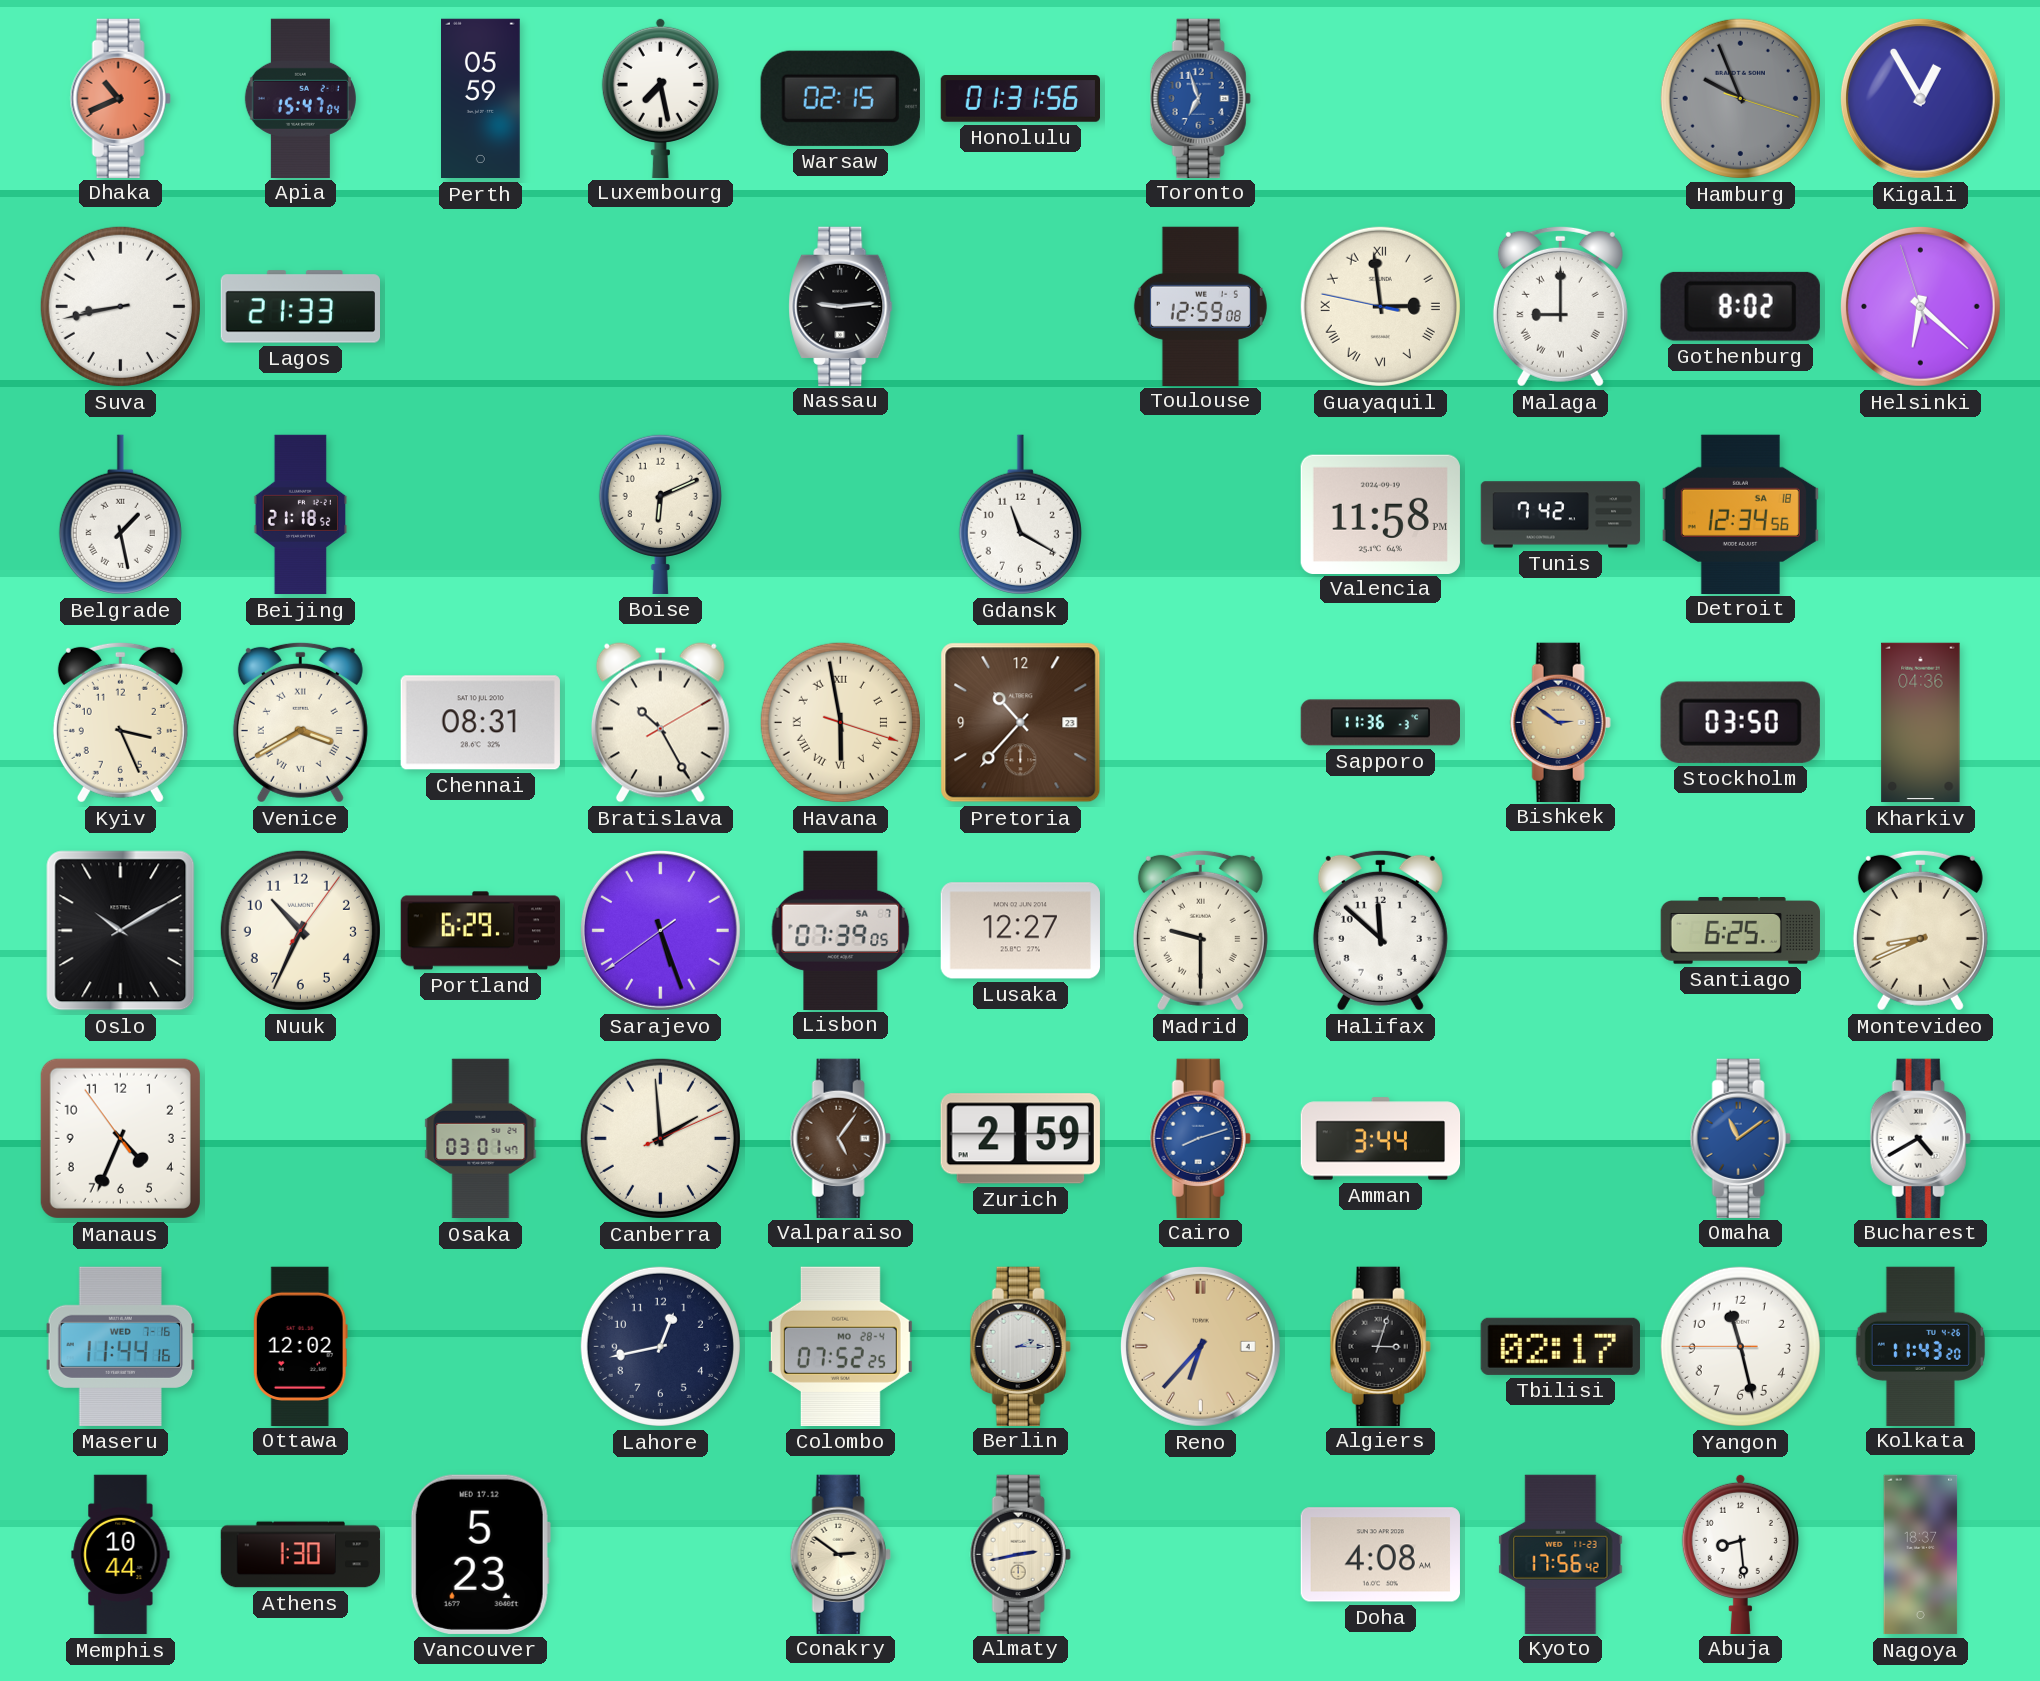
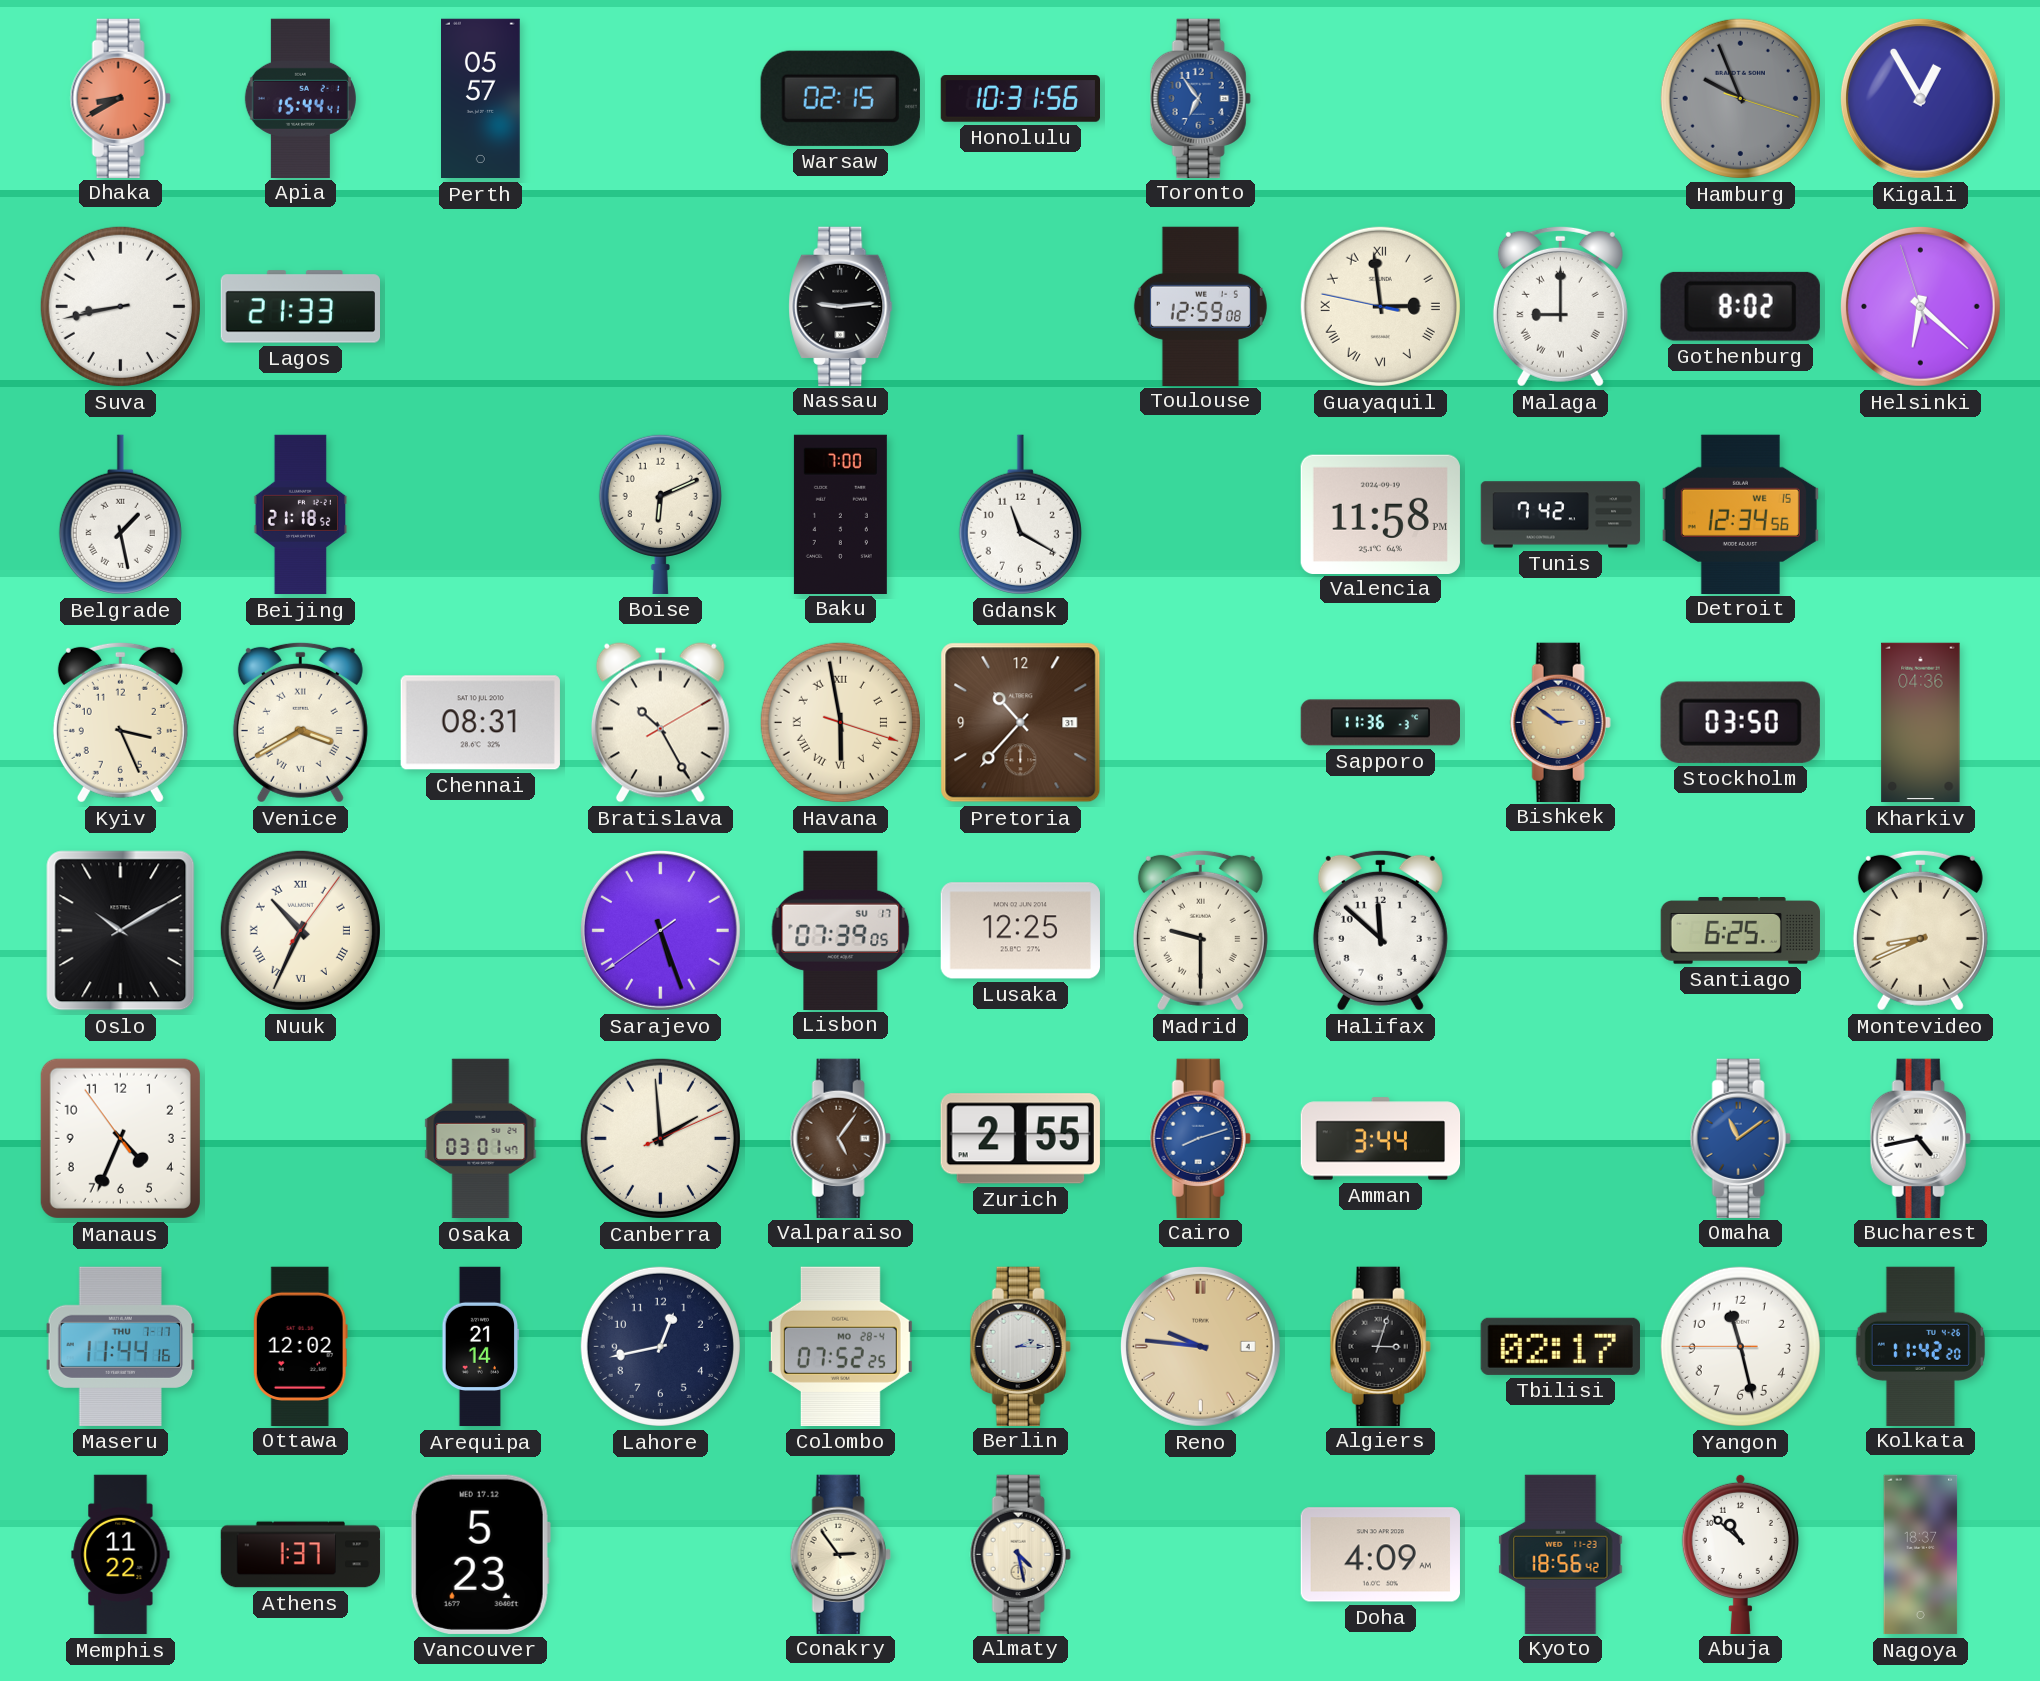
Dhaka: 10:41 -> 8:40
Apia: 15:47 -> 15:44
Perth: 05:59 -> 05:57
Luxembourg: 7:28 -> none
Honolulu: 01:31 -> 10:31
Toronto: 6:57 -> 6:54
Baku: none -> 7:00
Detroit date: SA 18 -> WE 15
Pretoria date: 23 -> 31
Nuuk numerals: Arabic -> Roman
Portland: 6:29 -> none
Lisbon date: SA 7 -> SU 17
Lusaka: 12:27 -> 12:25
Zurich: 2:59 -> 2:55
Bucharest: 4:40 -> 4:43
Maseru date: WED 7-16 -> THU 7-17
Arequipa: none -> 21:14
Reno: 6:37 -> 9:46
Kolkata: 11:43 -> 11:42
Memphis: 10:44 -> 11:22
Athens: 1:30 -> 1:37
Conakry: 2:51 -> 2:54
Almaty: 2:43 -> 4:28
Doha: 4:08 -> 4:09
Kyoto: 17:56 -> 18:56
Abuja: 8:29 -> 10:52
